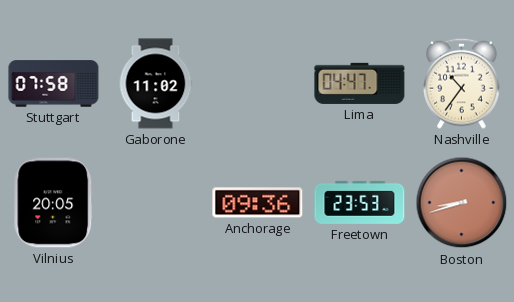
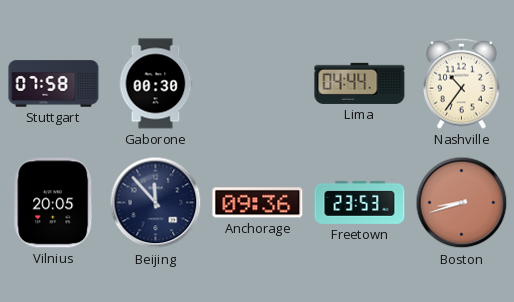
Gaborone: 11:02 -> 00:30
Lima: 04:47 -> 04:44
Beijing: none -> 11:53
